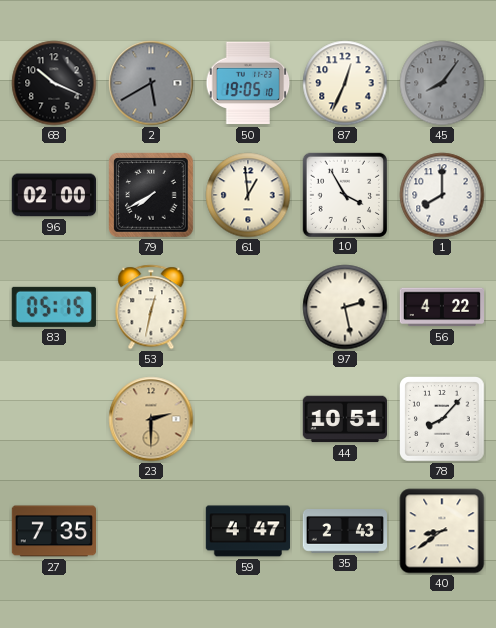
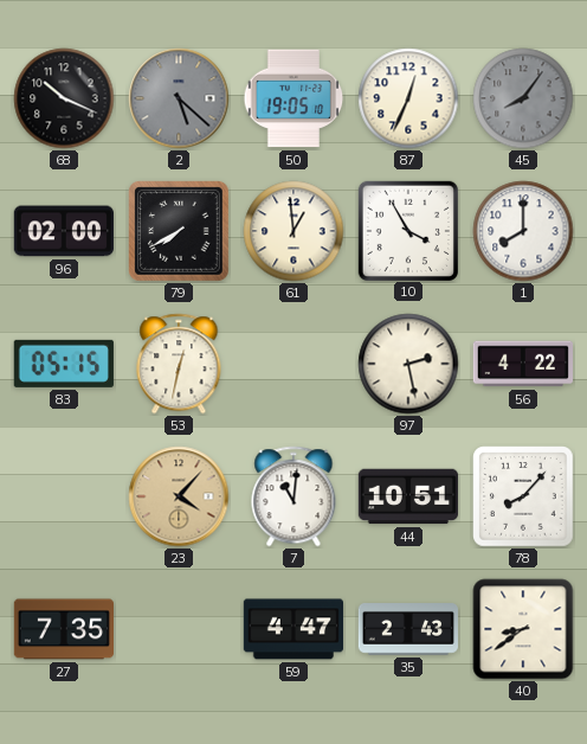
2: 5:40 -> 5:22
23: 2:30 -> 4:07
7: none -> 11:01
